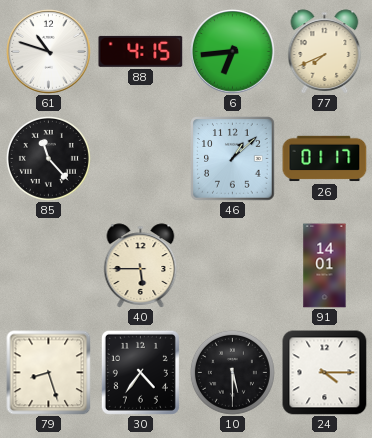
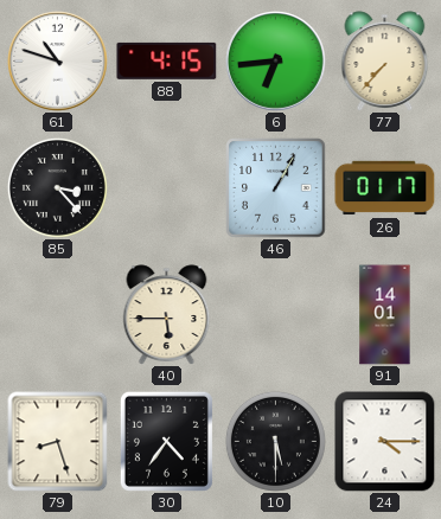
77: 7:41 -> 7:37
85: 11:23 -> 3:23
46: 1:08 -> 1:05
